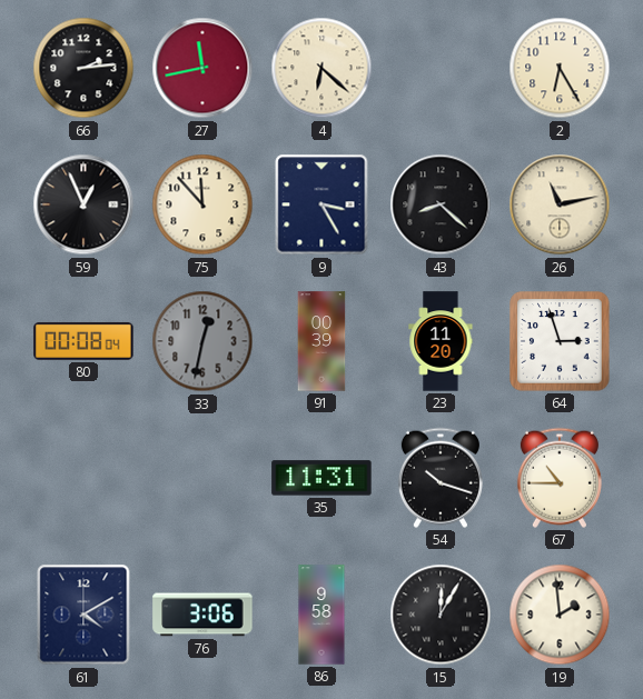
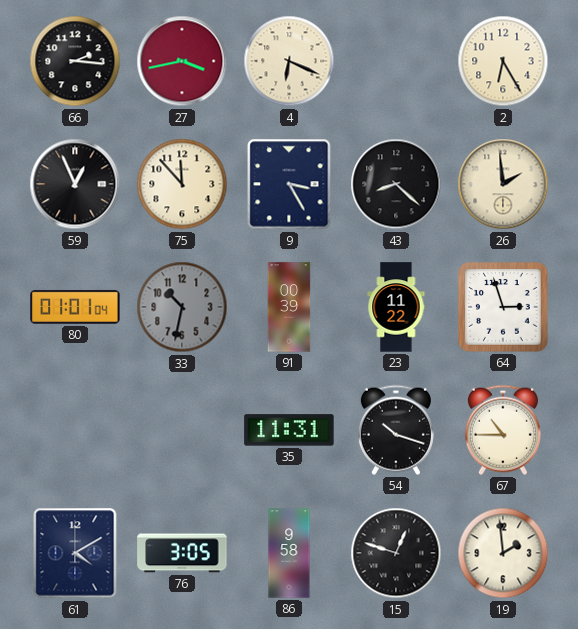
66: 2:14 -> 2:16
27: 11:43 -> 3:43
4: 6:22 -> 6:19
26: 11:13 -> 1:59
80: 00:08 -> 01:01
33: 12:32 -> 10:32
23: 11:20 -> 11:22
76: 3:06 -> 3:05
15: 12:05 -> 12:48
